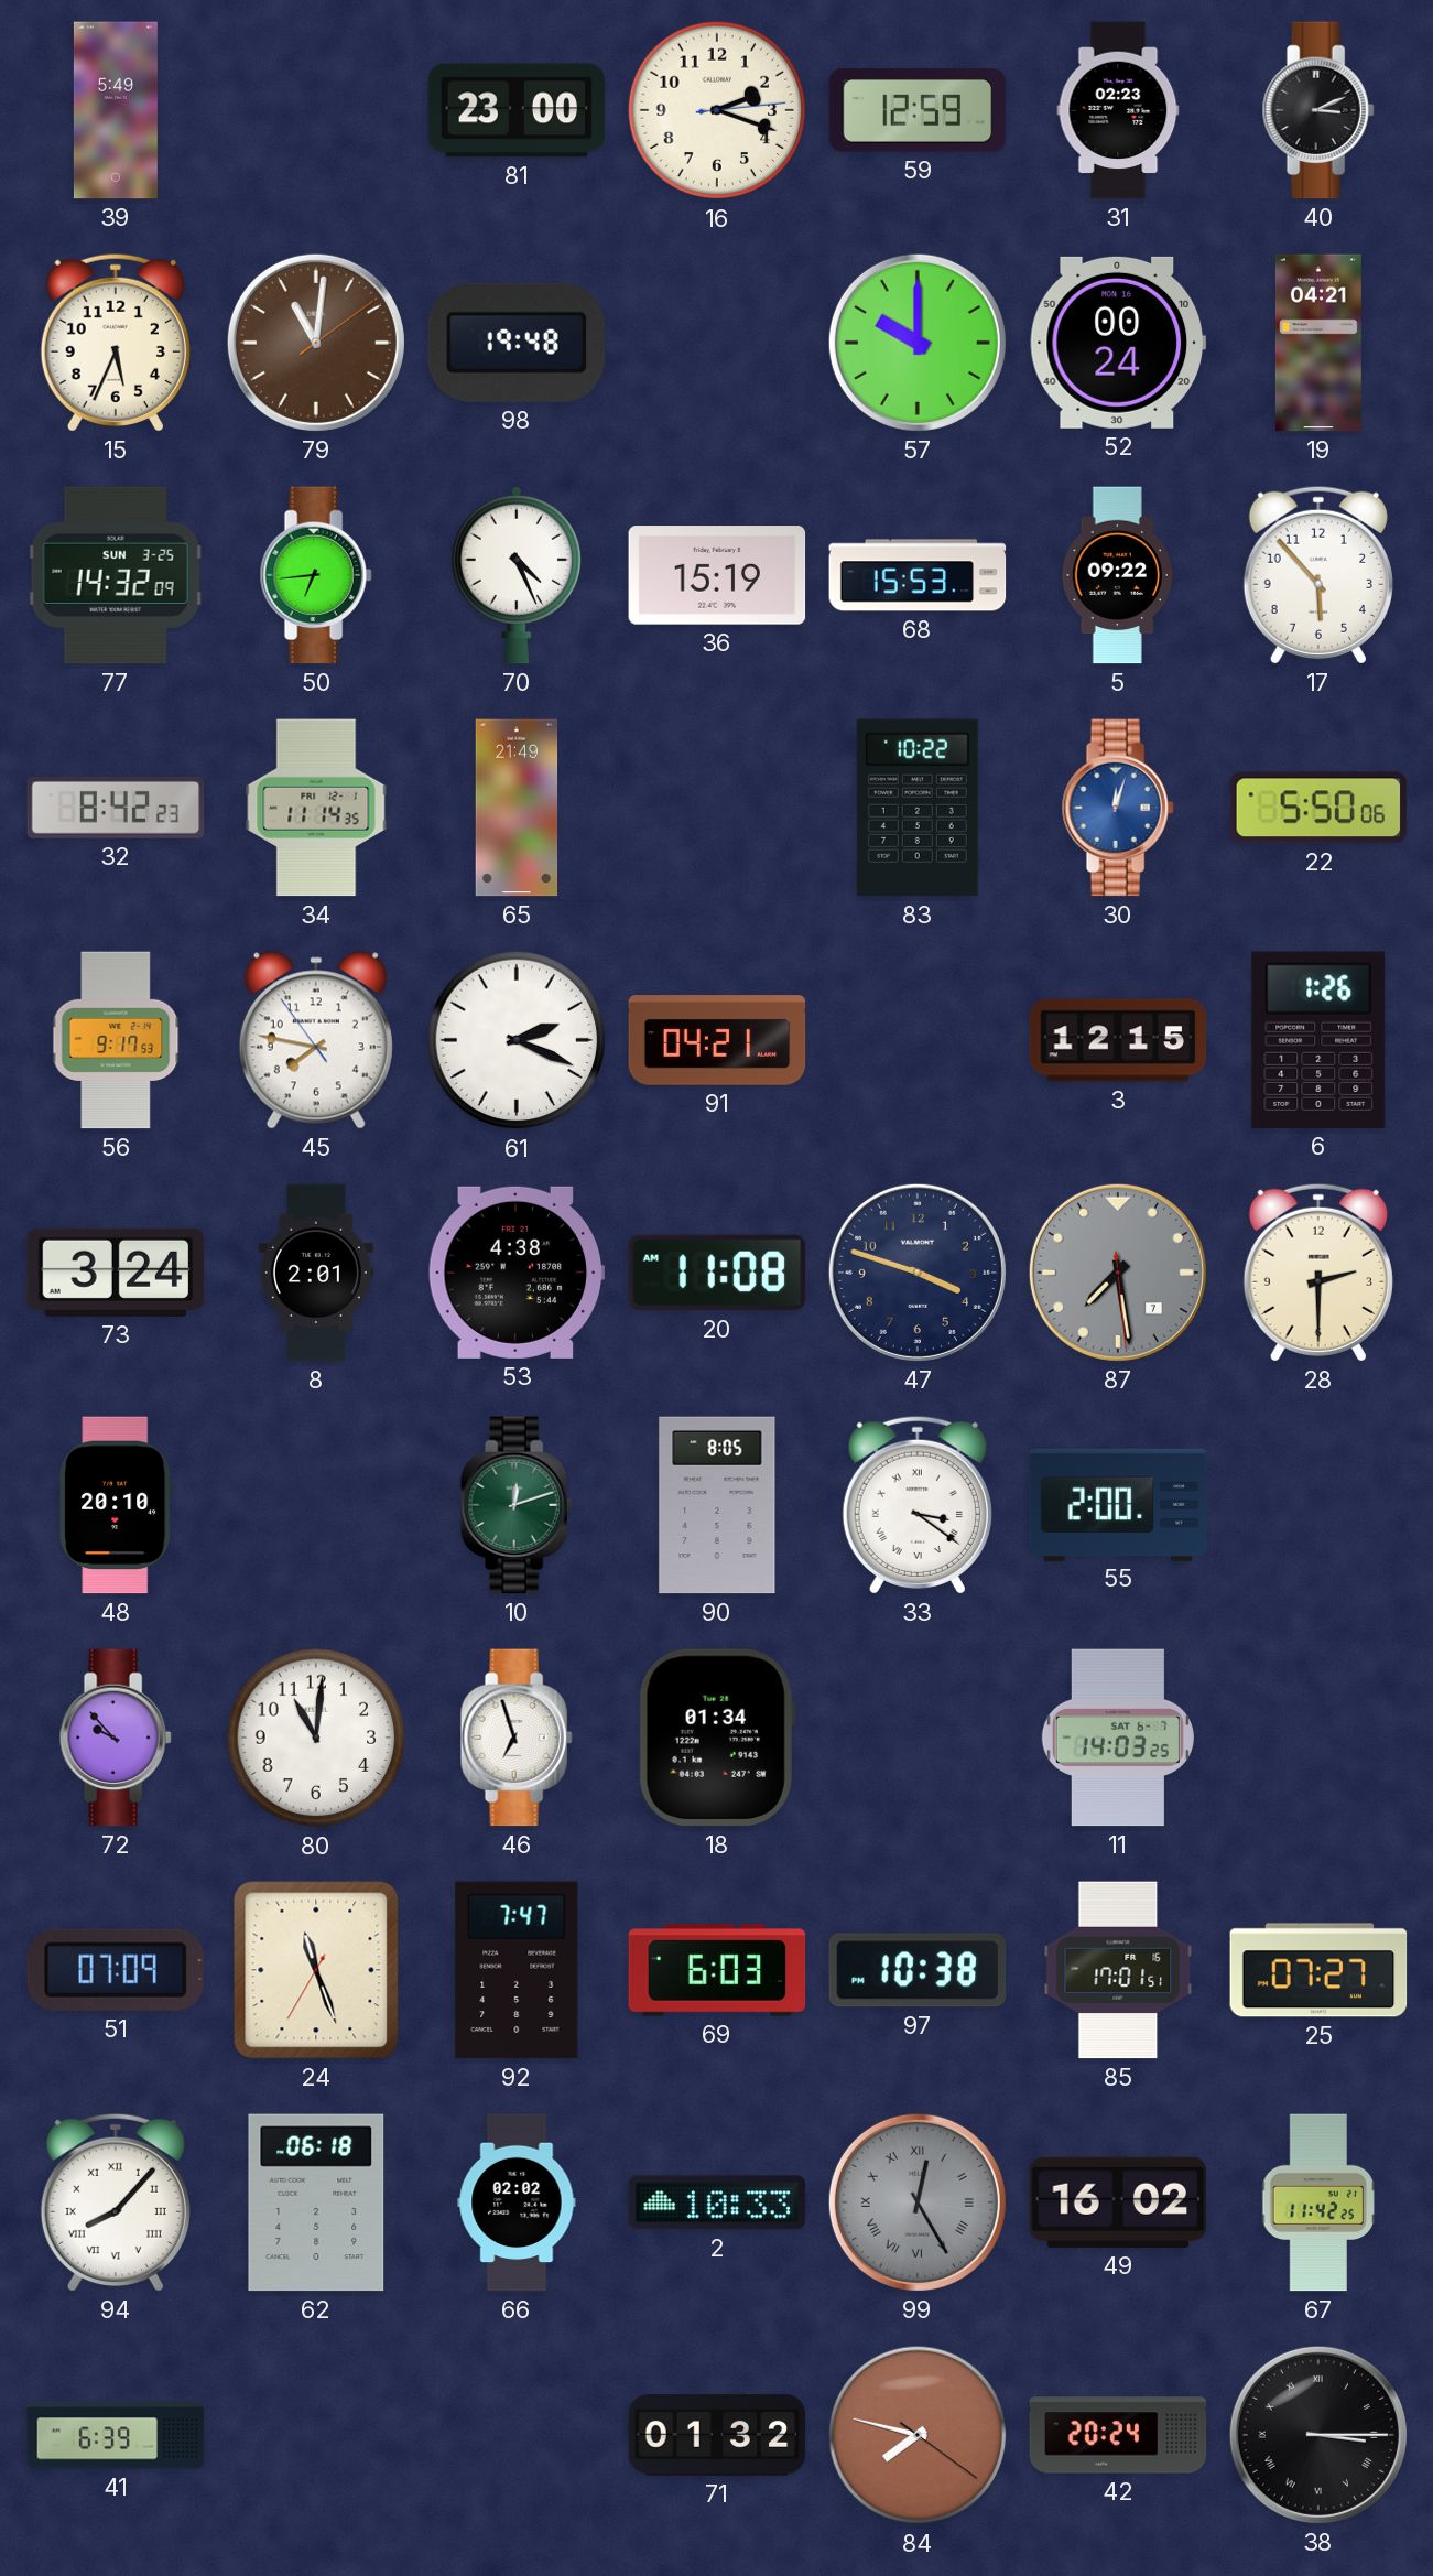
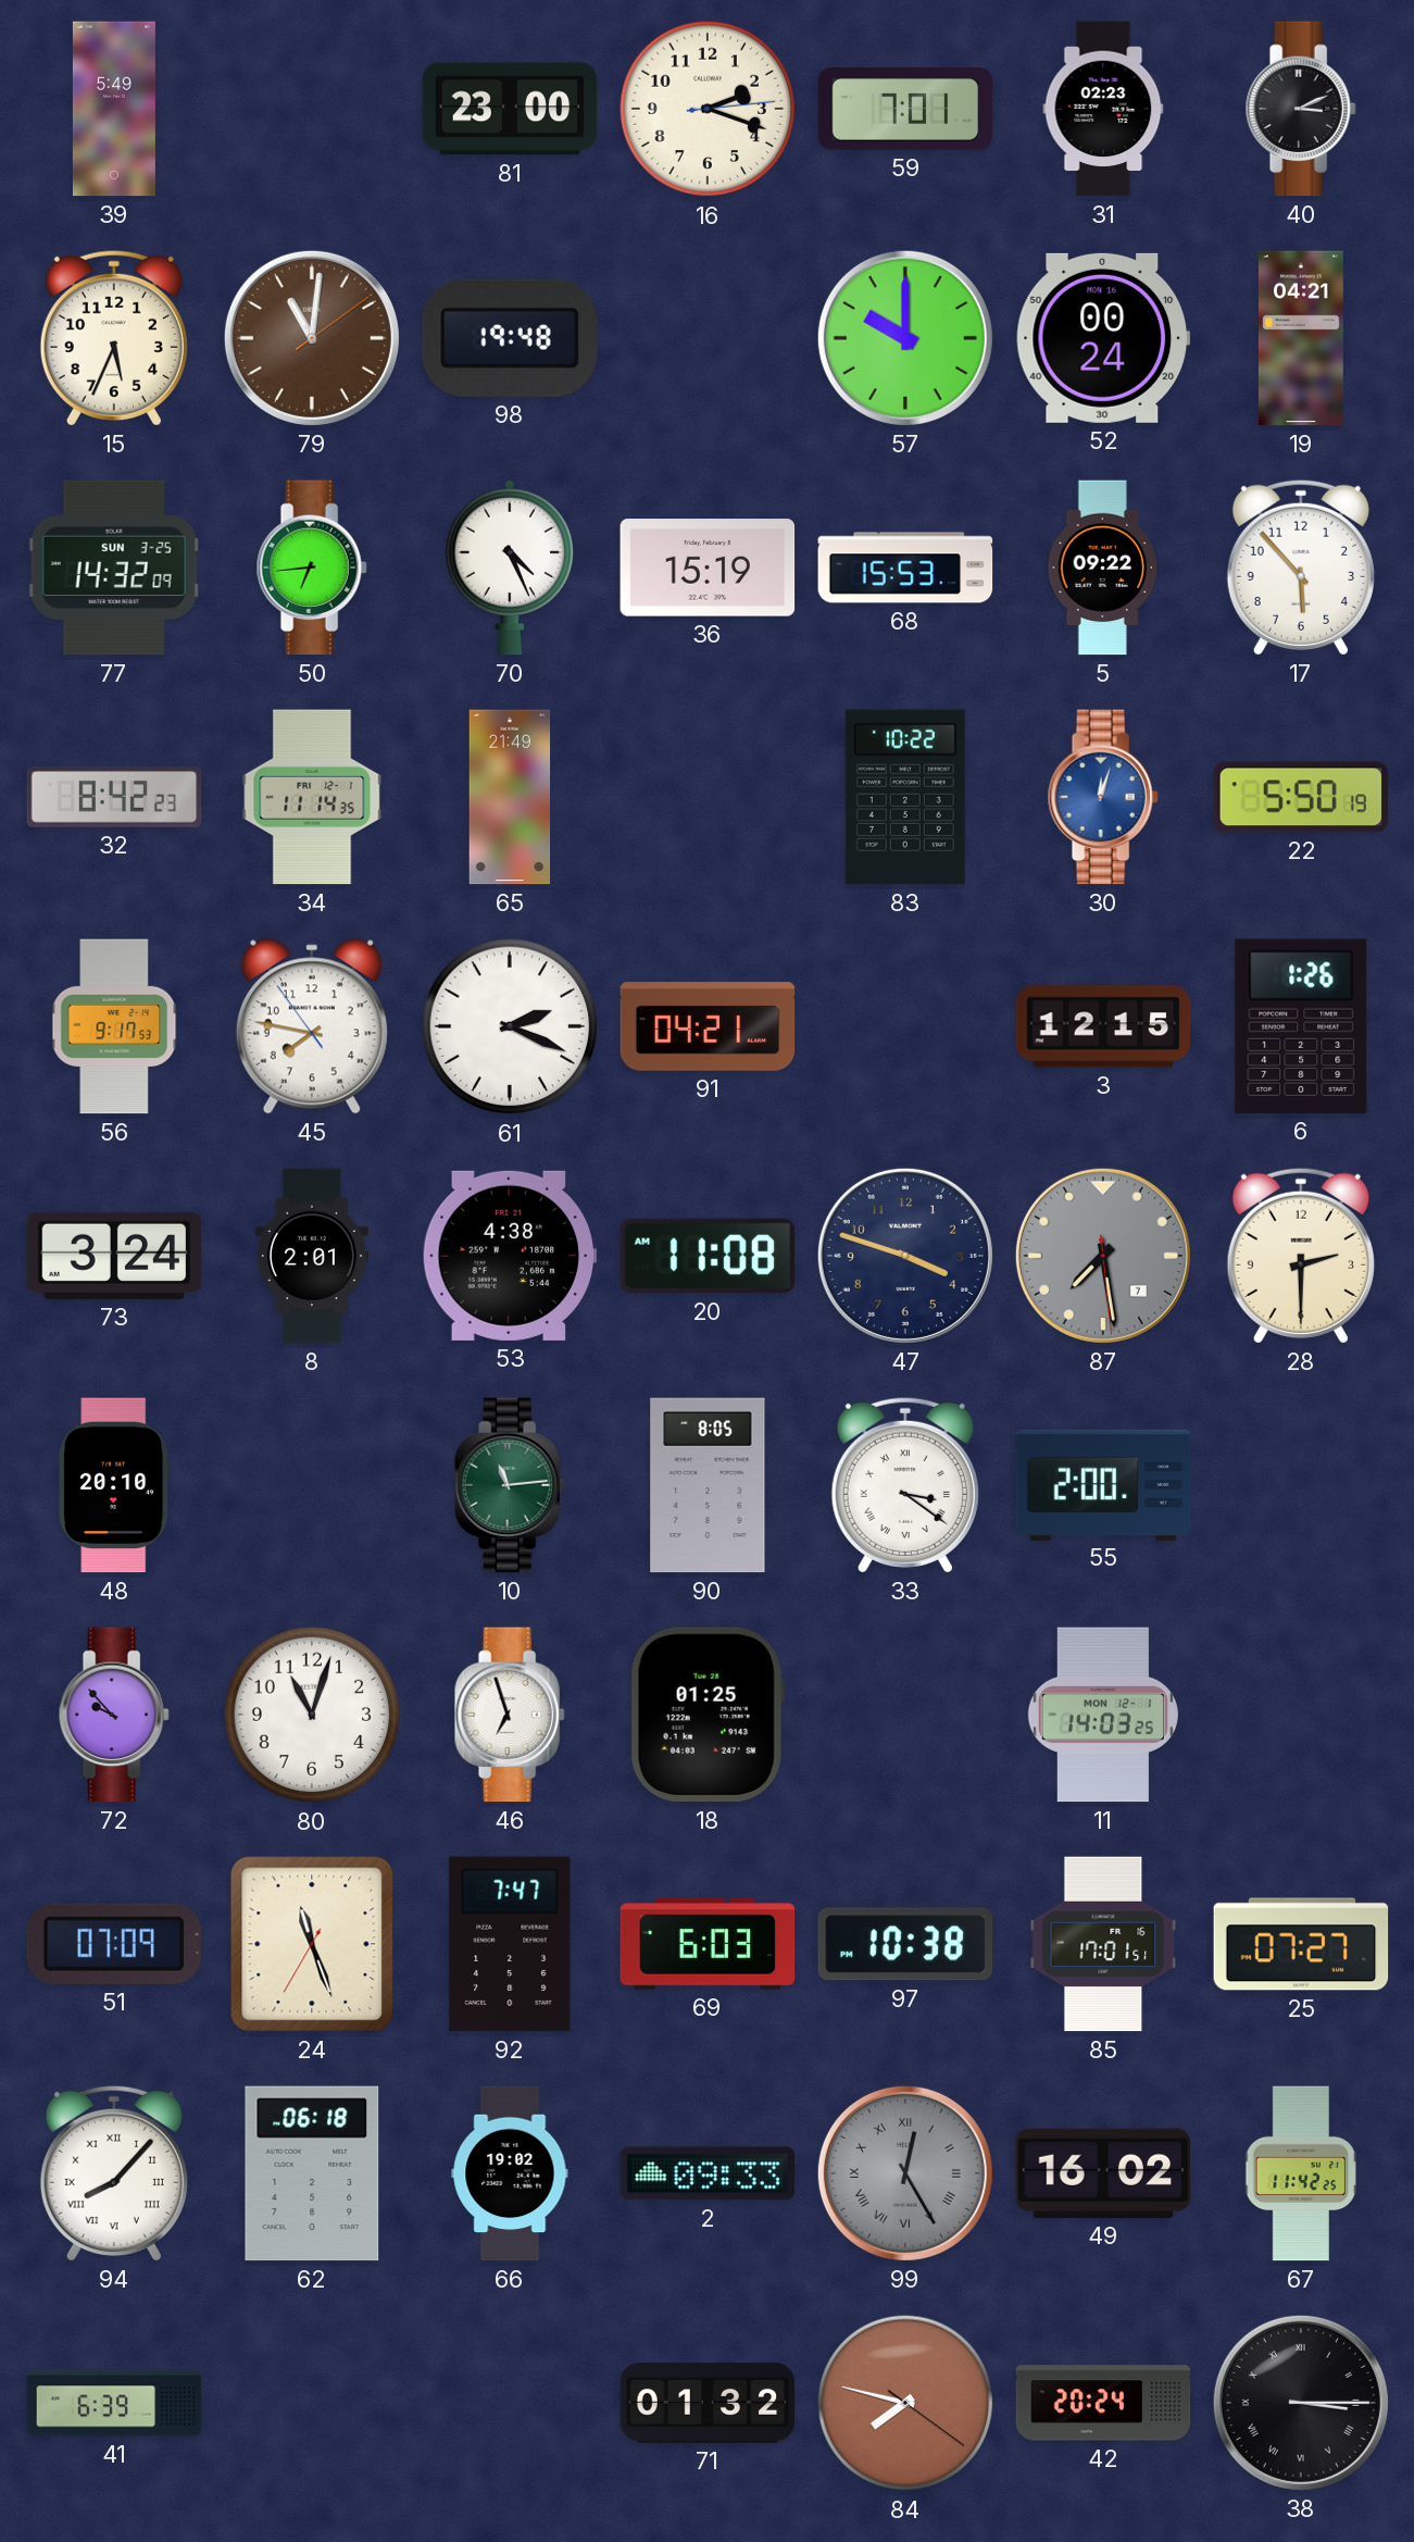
59: 12:59 -> 7:01
22: 5:50:06 -> 5:50:19
10: 12:12 -> 11:14
80: 11:01 -> 11:03
18: 01:34 -> 01:25
11 date: SAT 6-7 -> MON 12-1
66: 02:02 -> 19:02
2: 10:33 -> 09:33
